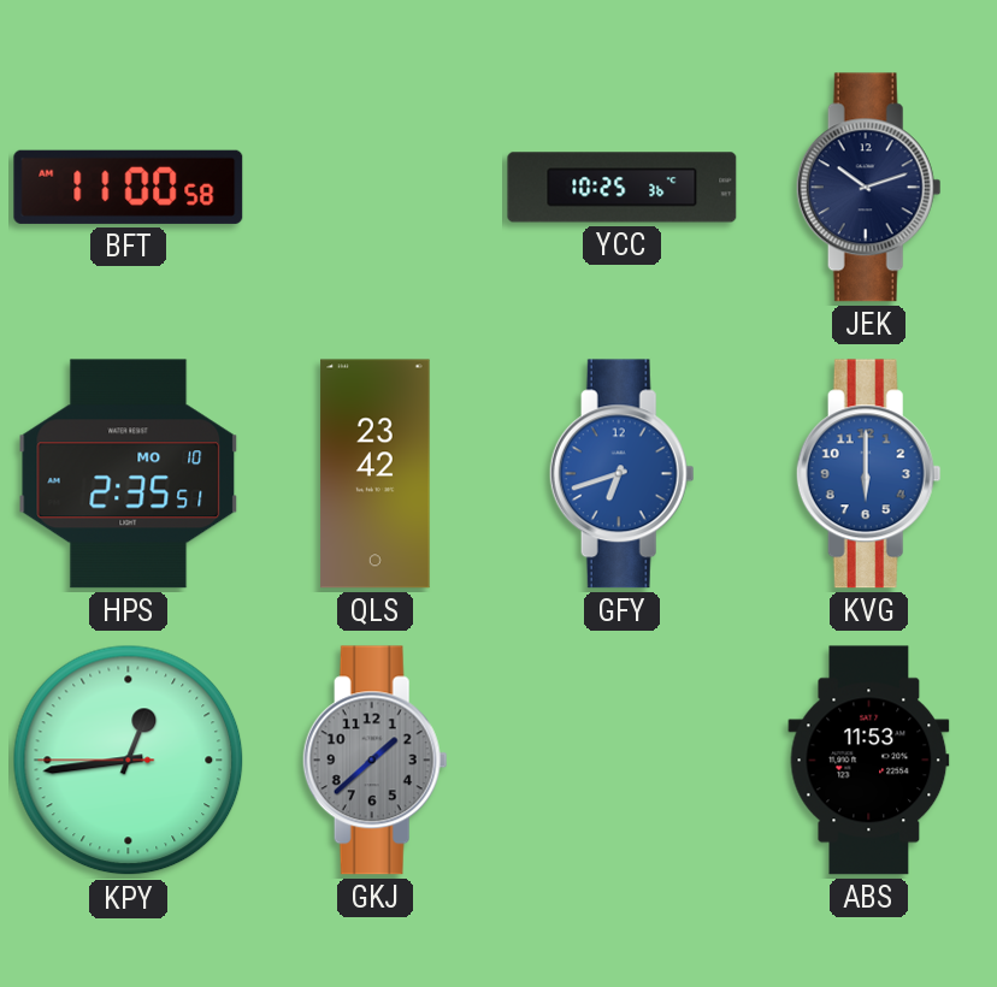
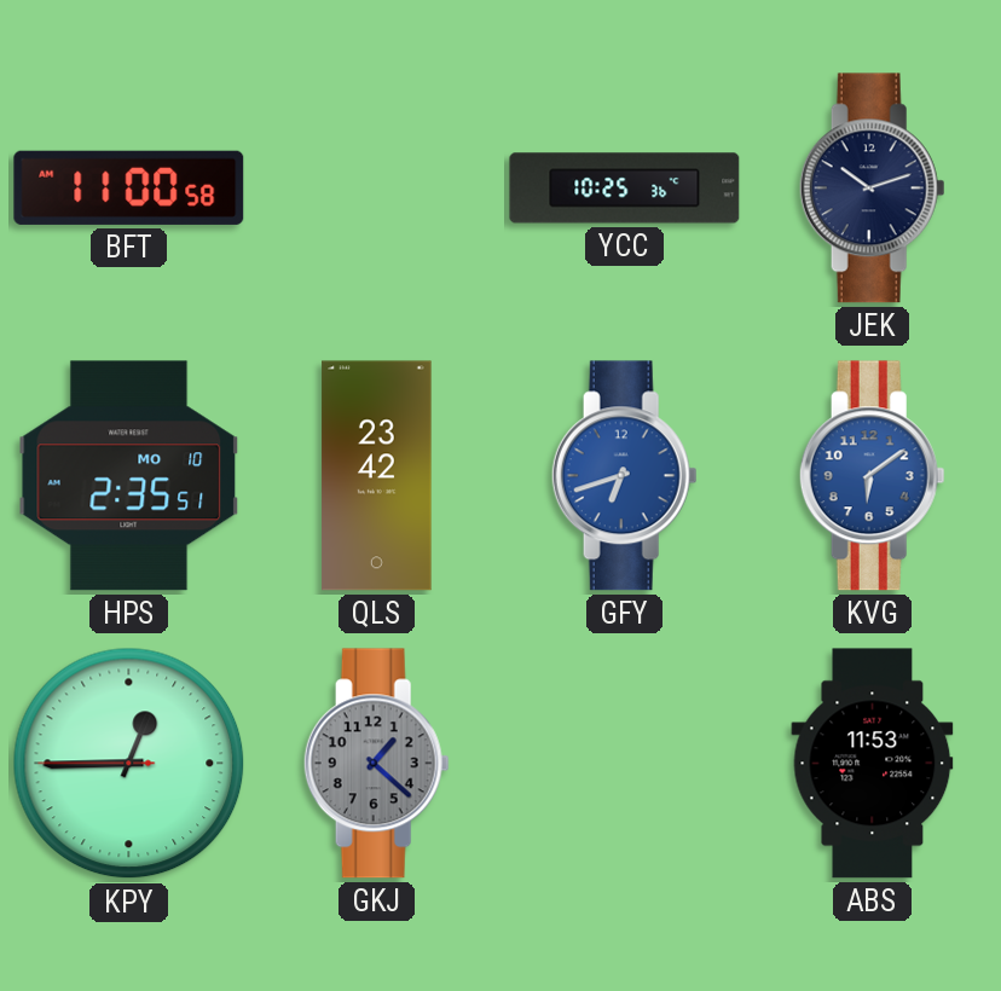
KVG: 6:00 -> 6:09
KPY: 12:43 -> 12:44
GKJ: 1:38 -> 1:22
